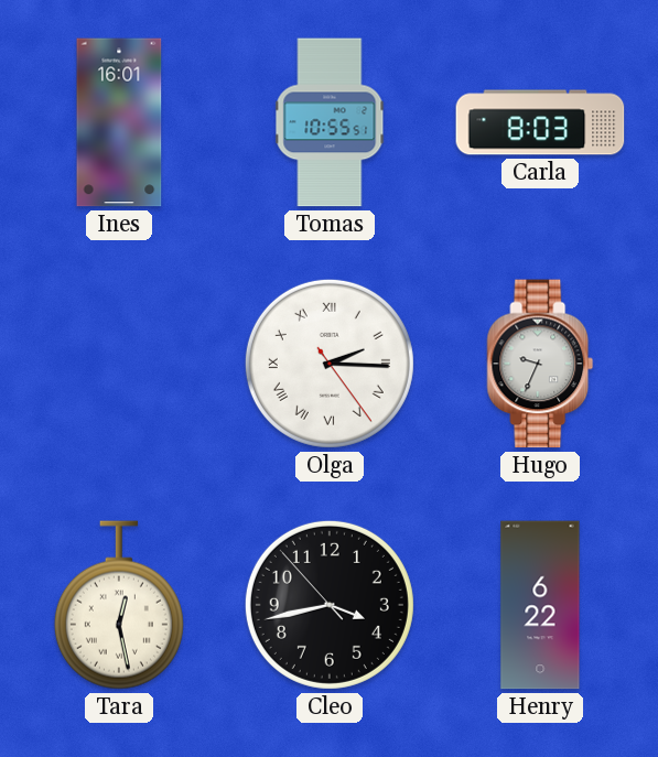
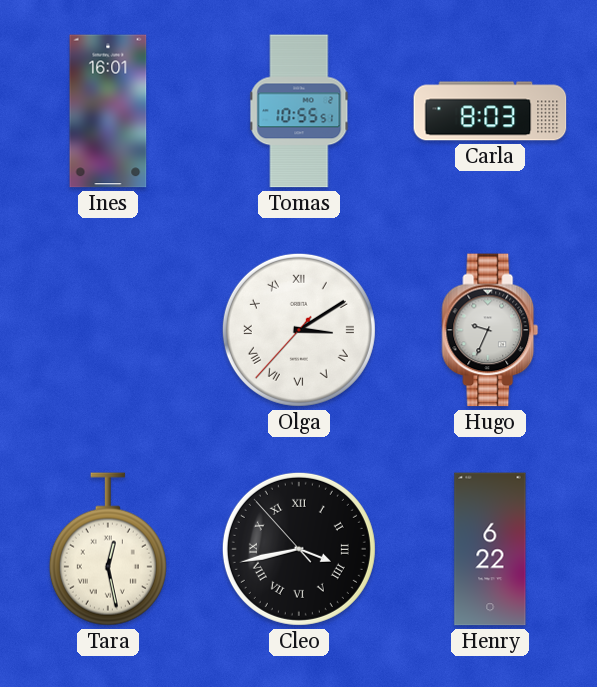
Olga: 2:15 -> 3:09
Cleo numerals: Arabic -> Roman
